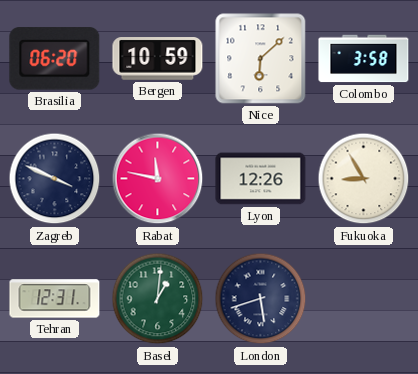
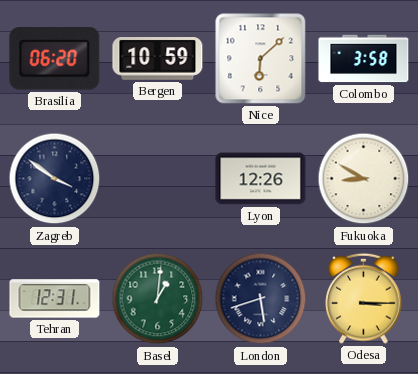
Zagreb: 3:49 -> 3:51
Rabat: 11:47 -> none
Fukuoka: 8:55 -> 8:50
Odesa: none -> 3:15
